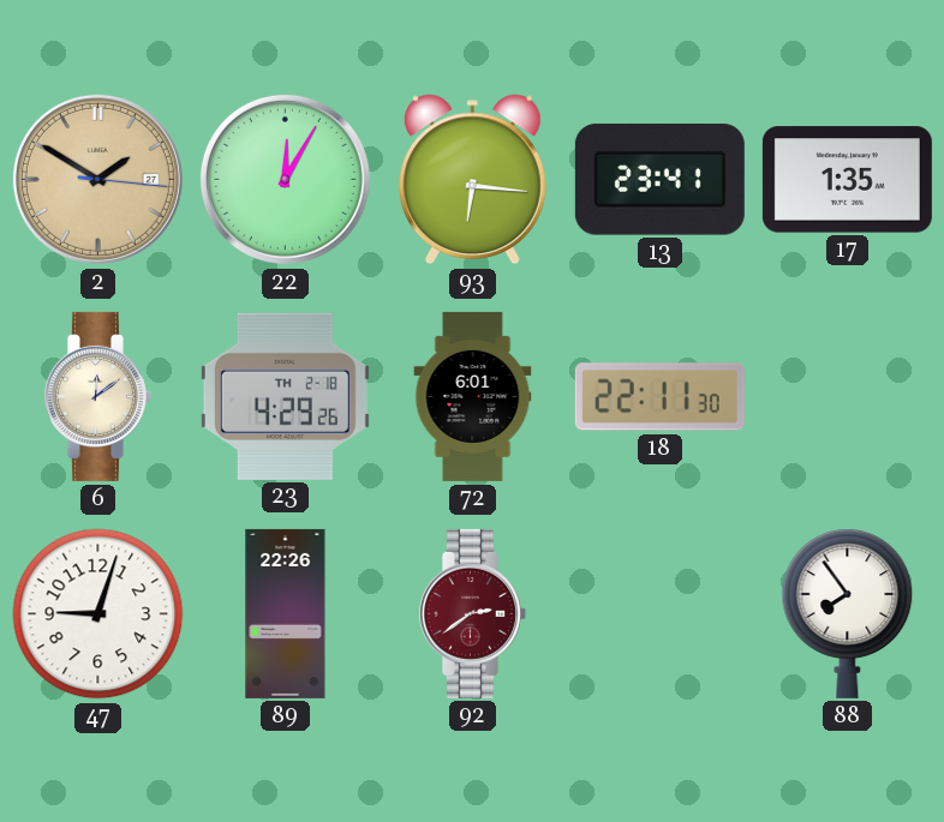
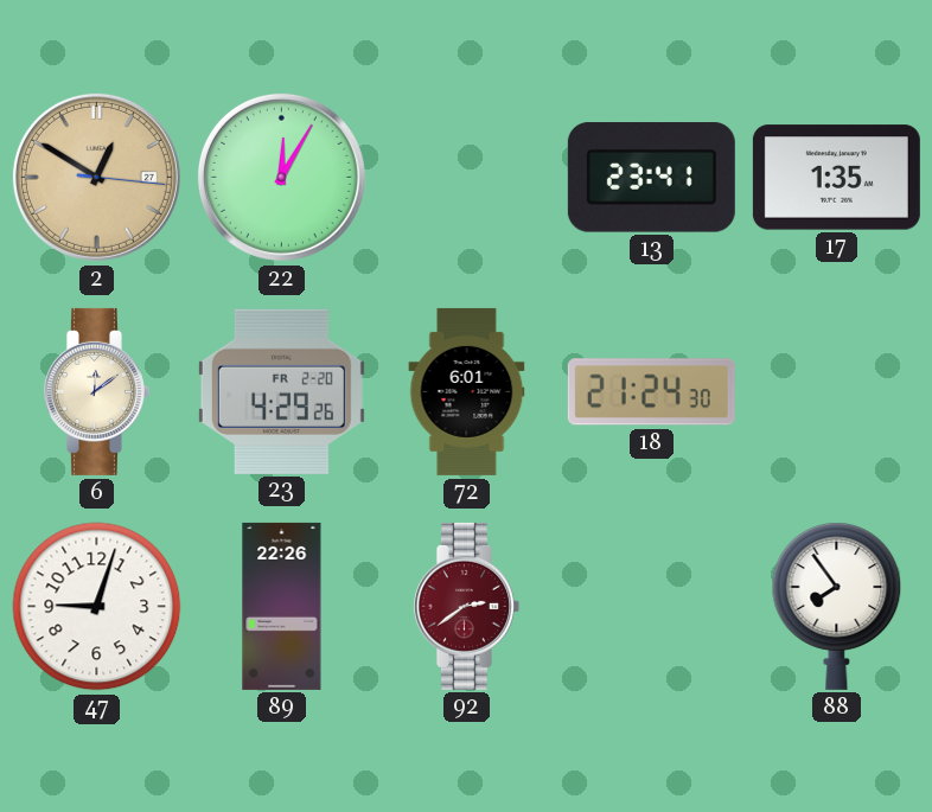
2: 1:50 -> 12:50
93: 6:16 -> none
23 date: TH 2-18 -> FR 2-20
18: 22:11 -> 21:24
